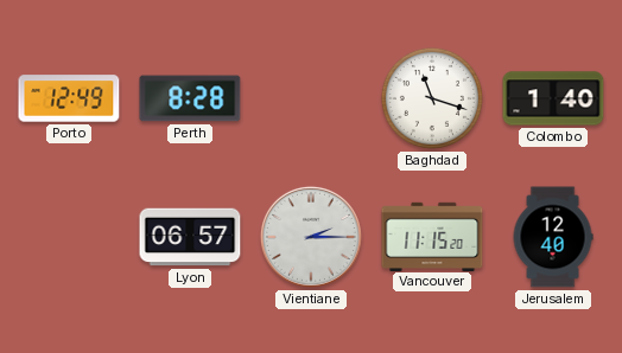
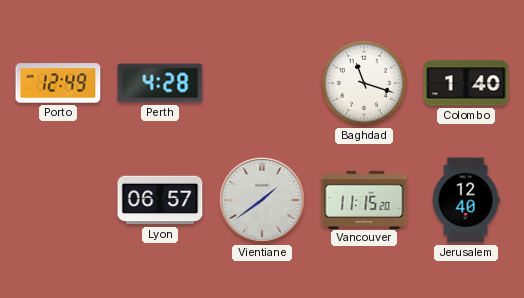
Perth: 8:28 -> 4:28
Vientiane: 2:15 -> 1:39
